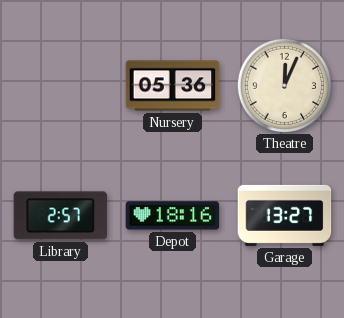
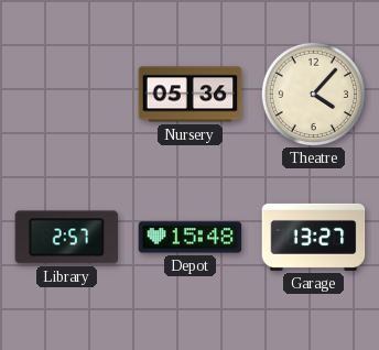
Theatre: 12:04 -> 4:07
Depot: 18:16 -> 15:48
